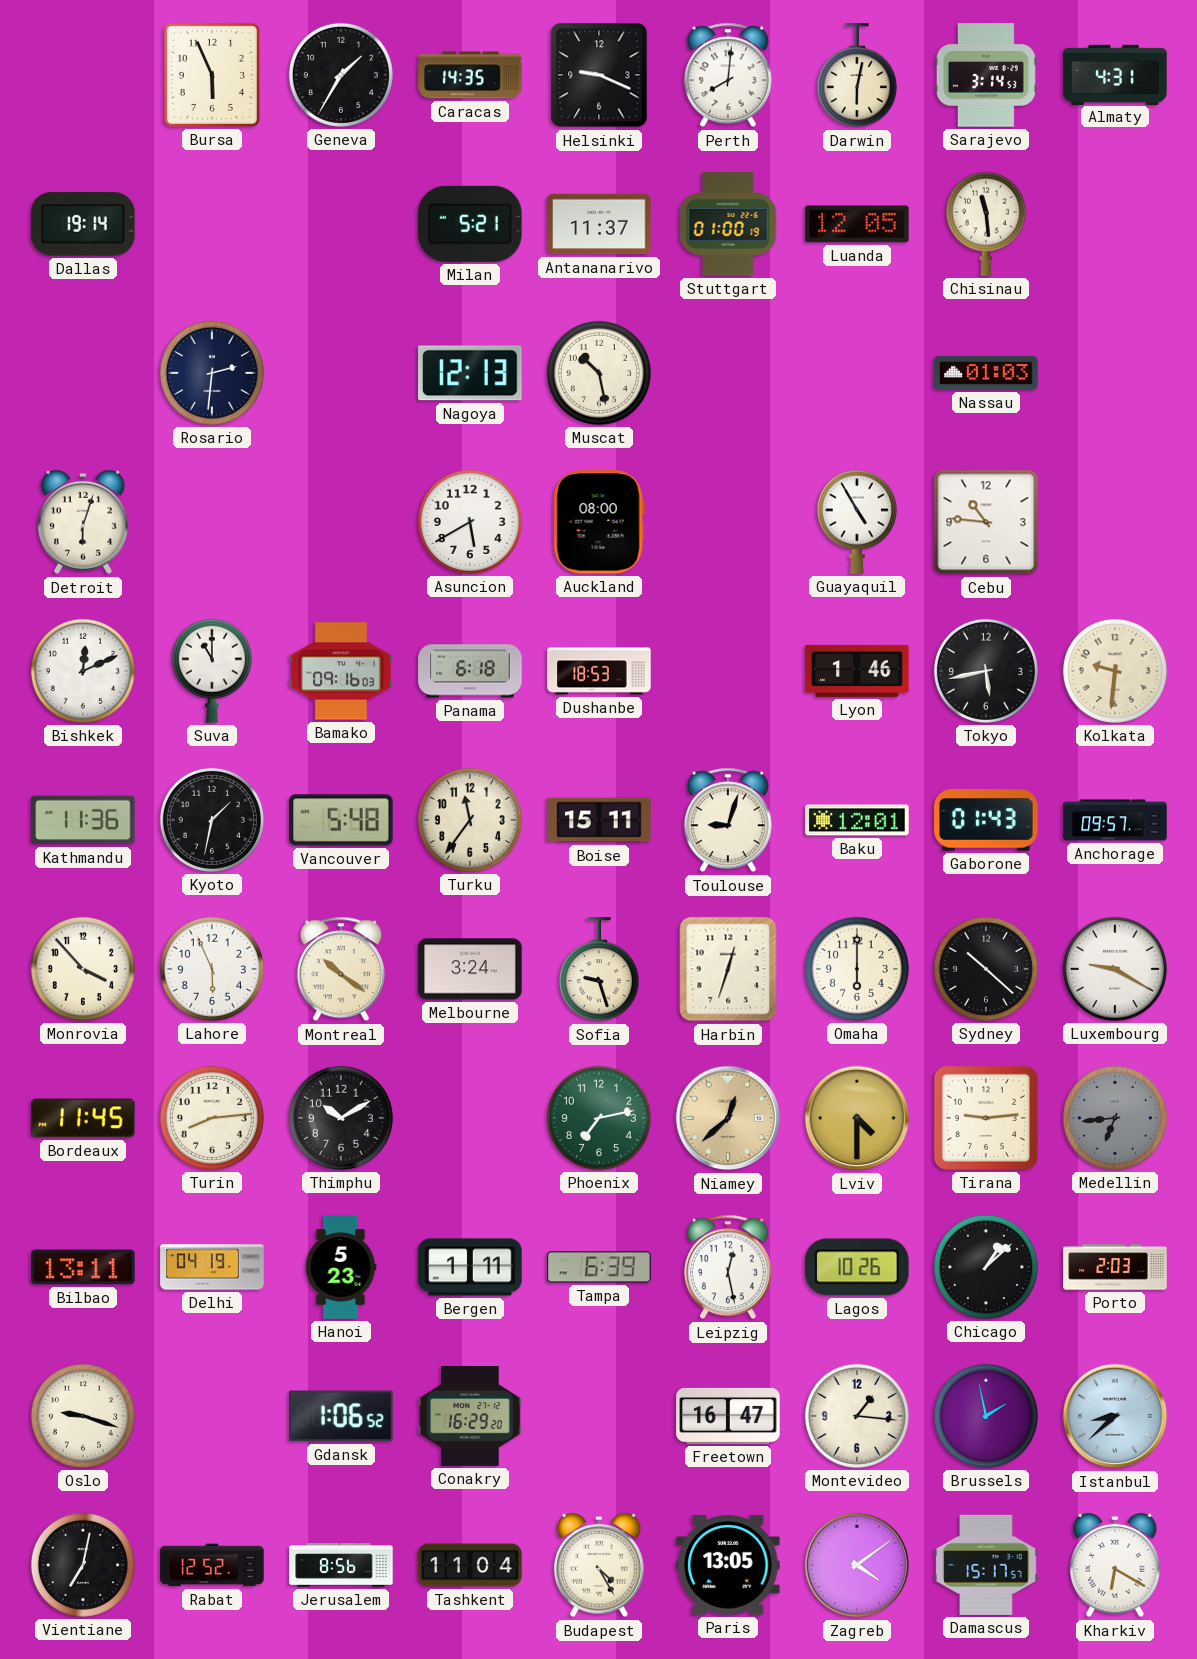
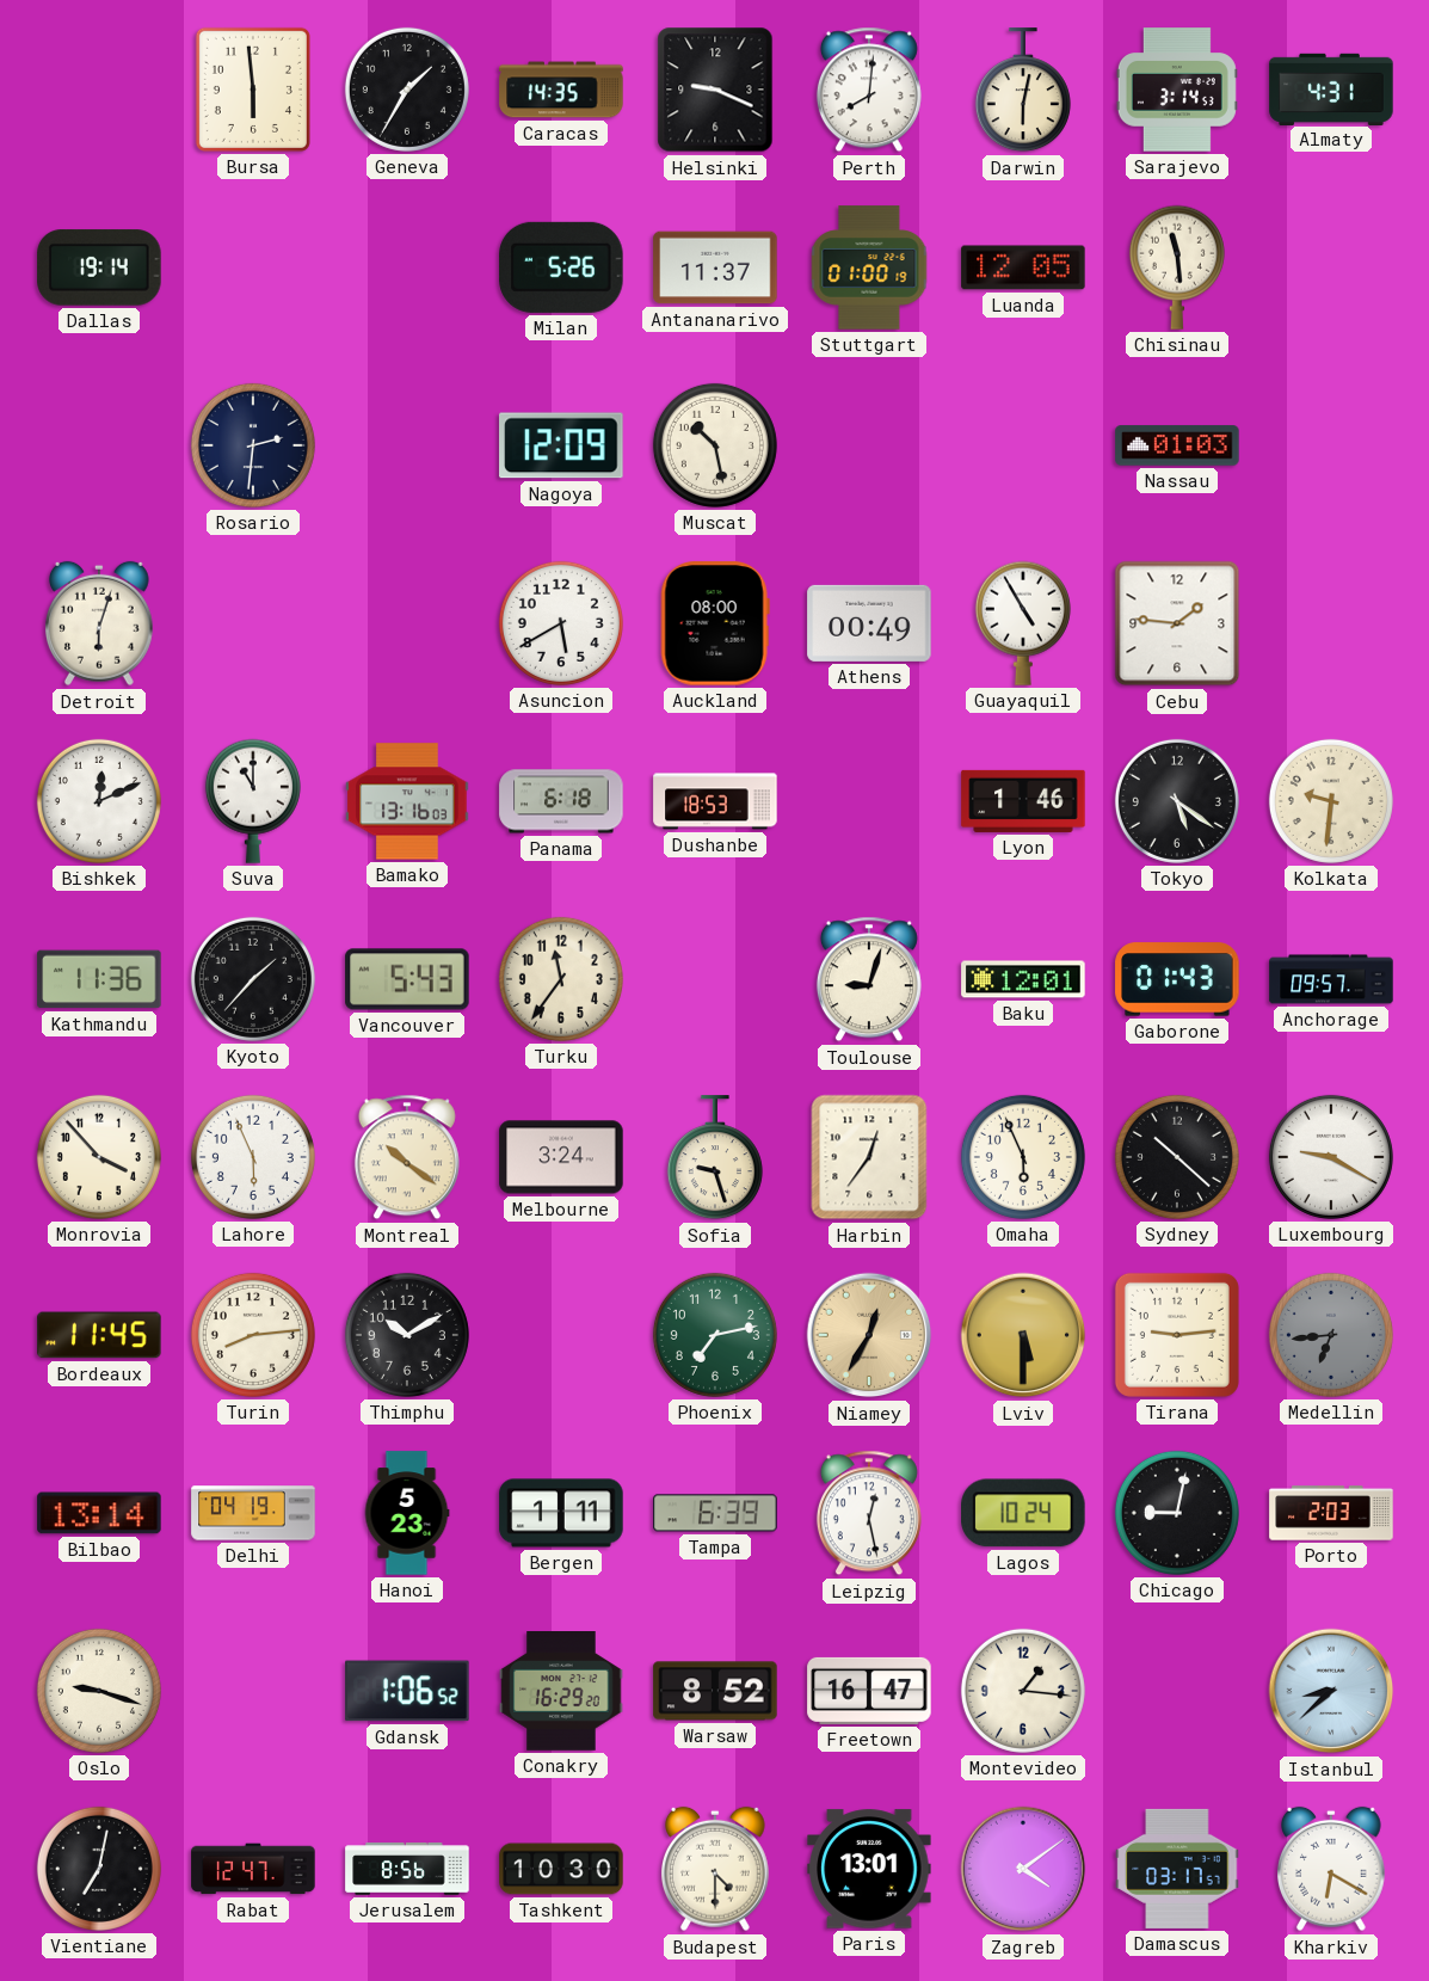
Bursa: 5:56 -> 5:59
Milan: 5:21 -> 5:26
Nagoya: 12:13 -> 12:09
Athens: none -> 00:49
Cebu: 10:46 -> 1:46
Bamako: 09:16 -> 13:16
Tokyo: 5:43 -> 5:21
Kyoto: 1:32 -> 1:37
Vancouver: 5:48 -> 5:43
Boise: 15:11 -> none
Harbin: 12:33 -> 12:36
Omaha: 6:00 -> 5:56
Niamey: 12:38 -> 12:35
Lviv: 4:30 -> 5:30
Bilbao: 13:11 -> 13:14
Lagos: 10:26 -> 10:24
Chicago: 1:08 -> 9:02
Warsaw: none -> 8:52
Brussels: 1:58 -> none
Rabat: 12:52 -> 12:47
Tashkent: 11:04 -> 10:30
Budapest: 4:25 -> 4:30
Paris: 13:05 -> 13:01
Damascus: 15:17 -> 03:17
